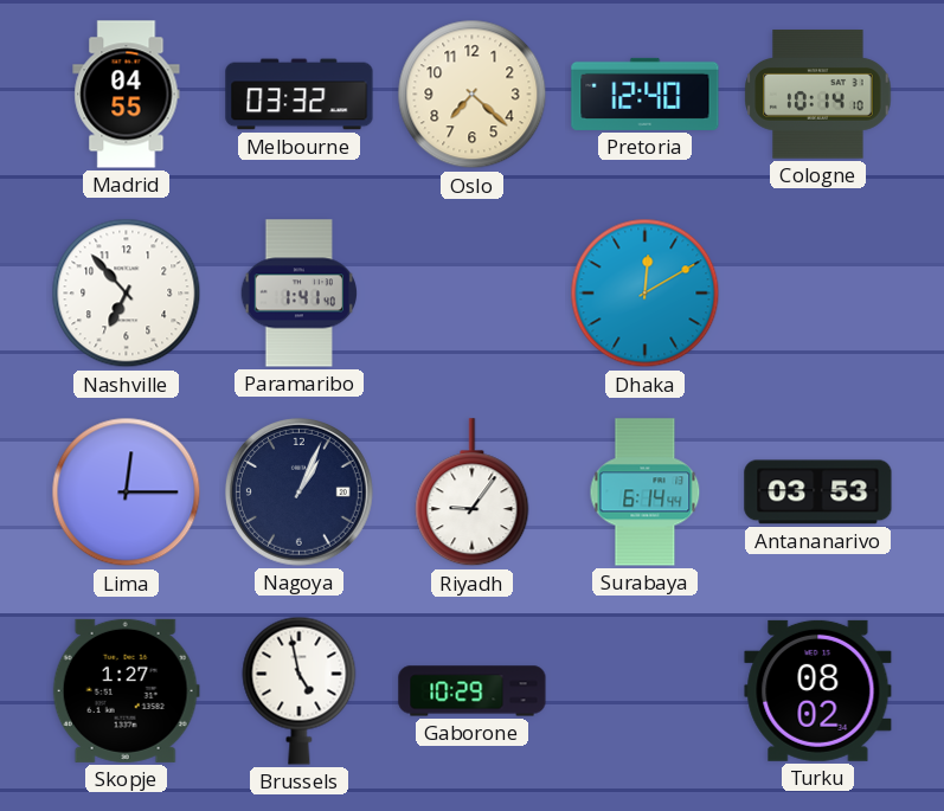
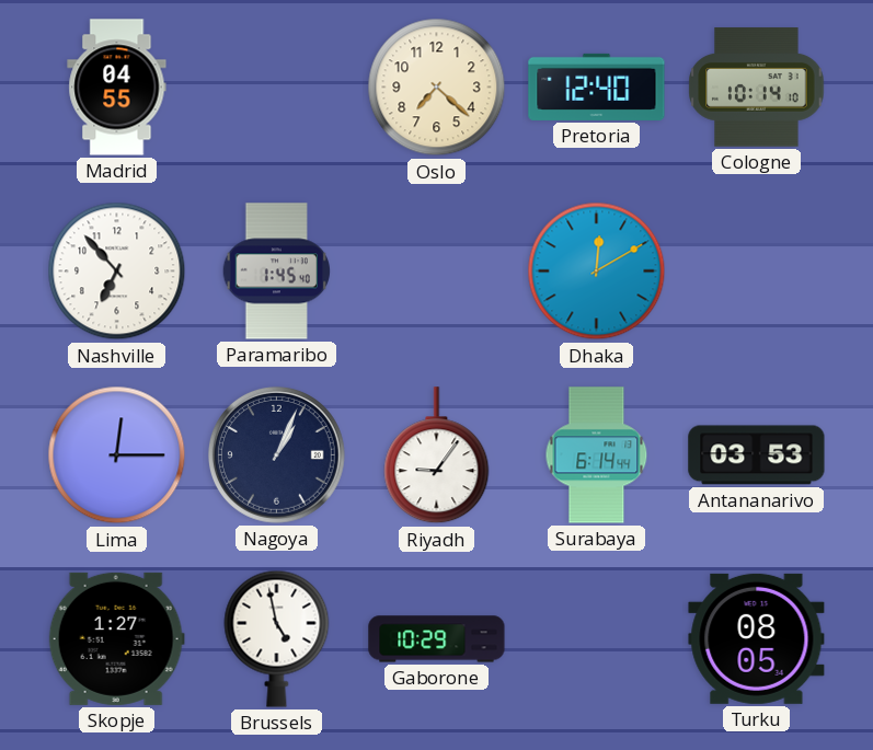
Melbourne: 03:32 -> none
Paramaribo: 1:41 -> 1:45
Turku: 08:02 -> 08:05
